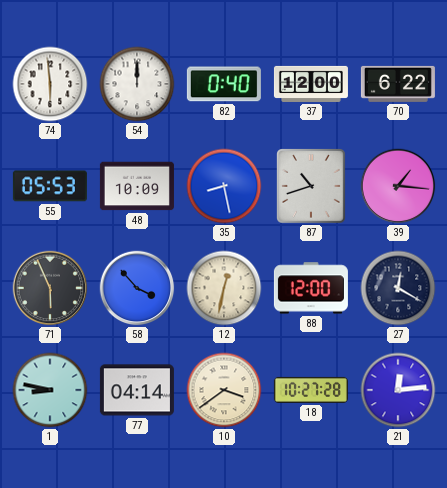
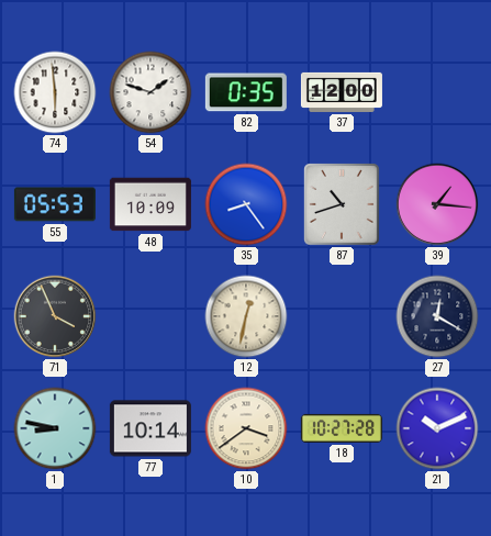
54: 12:00 -> 1:48
82: 0:40 -> 0:35
70: 6:22 -> none
35: 8:28 -> 8:24
71: 5:56 -> 3:56
58: 3:53 -> none
88: 12:00 -> none
77: 04:14 -> 10:14
21: 12:14 -> 10:11
